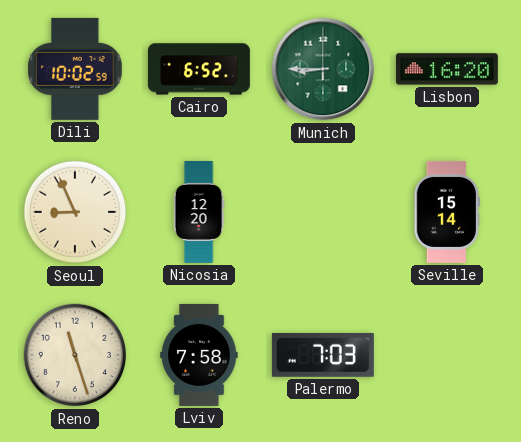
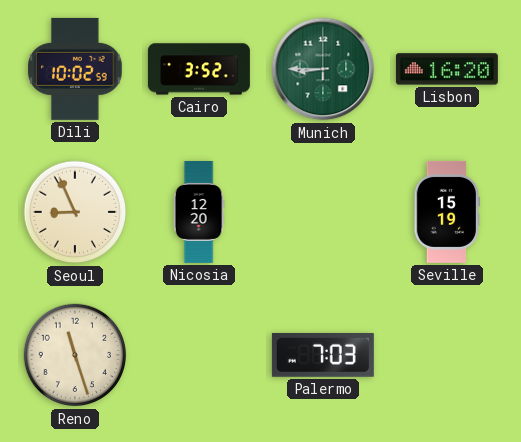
Cairo: 6:52 -> 3:52
Seville: 15:14 -> 15:19
Lviv: 7:58 -> none
